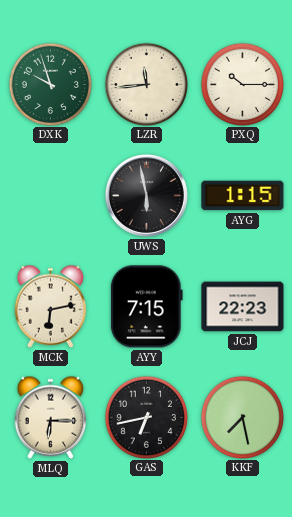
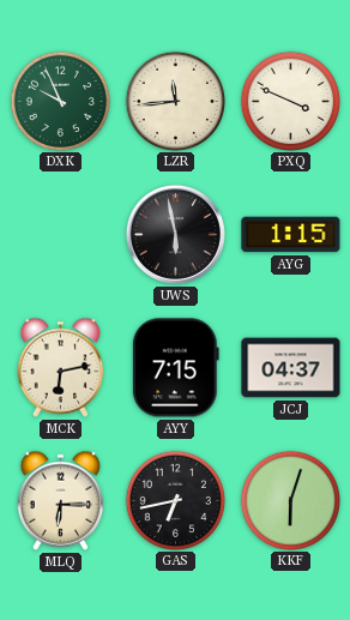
DXK: 9:57 -> 9:56
PXQ: 10:15 -> 3:49
JCJ: 22:23 -> 04:37
KKF: 7:28 -> 6:03
